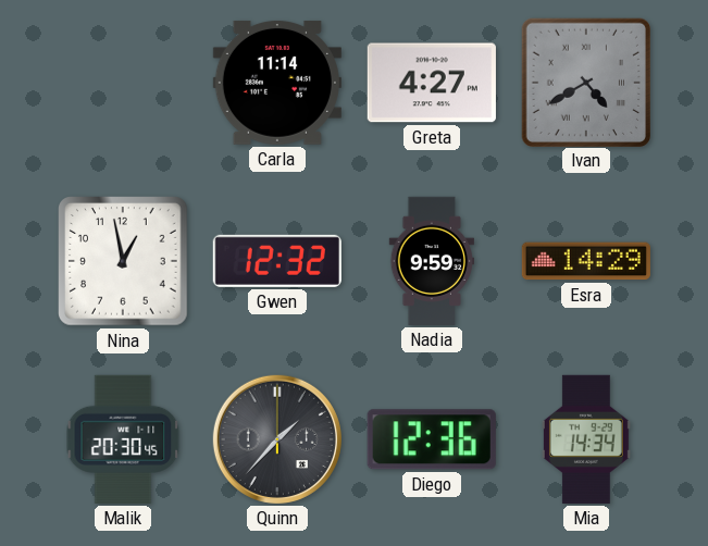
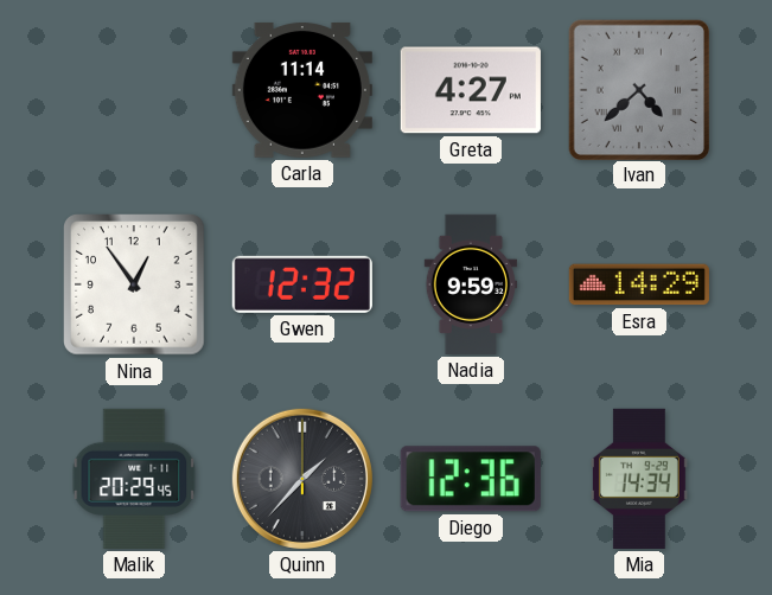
Ivan: 4:40 -> 4:38
Nina: 12:58 -> 12:54
Malik: 20:30 -> 20:29
